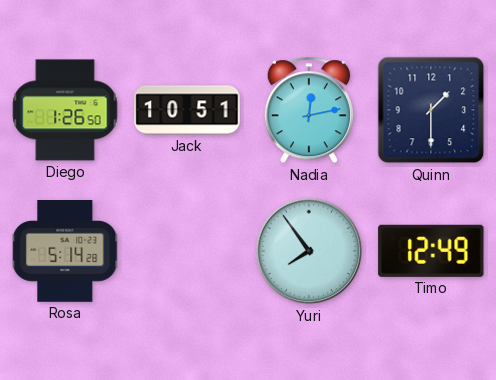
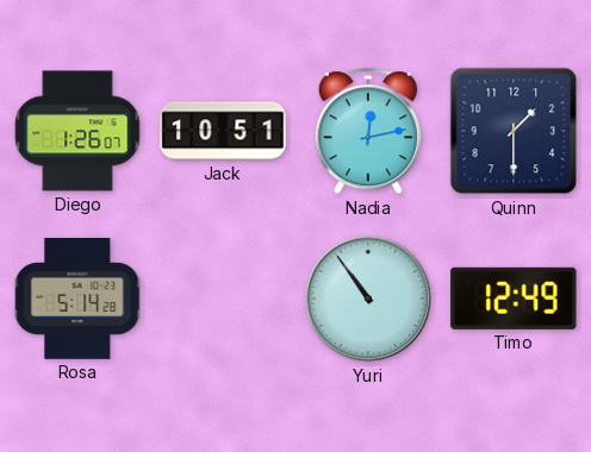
Diego: 1:26:50 -> 1:26:07
Yuri: 7:54 -> 10:54
